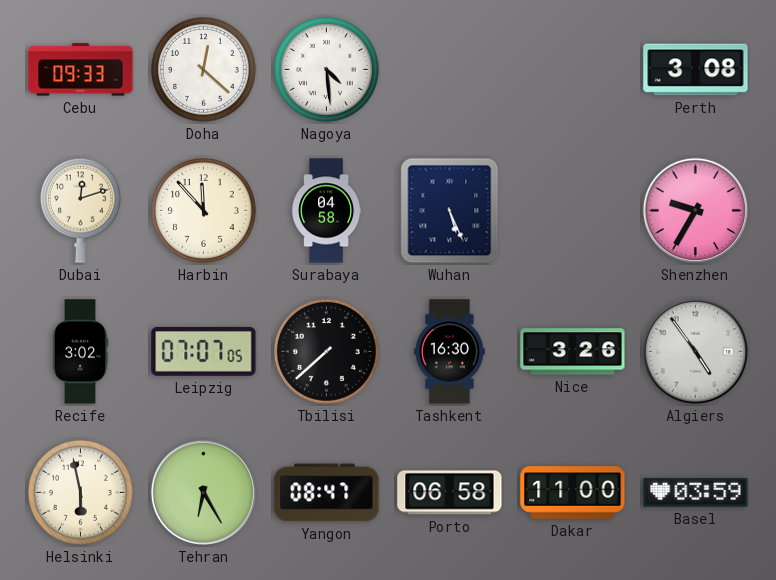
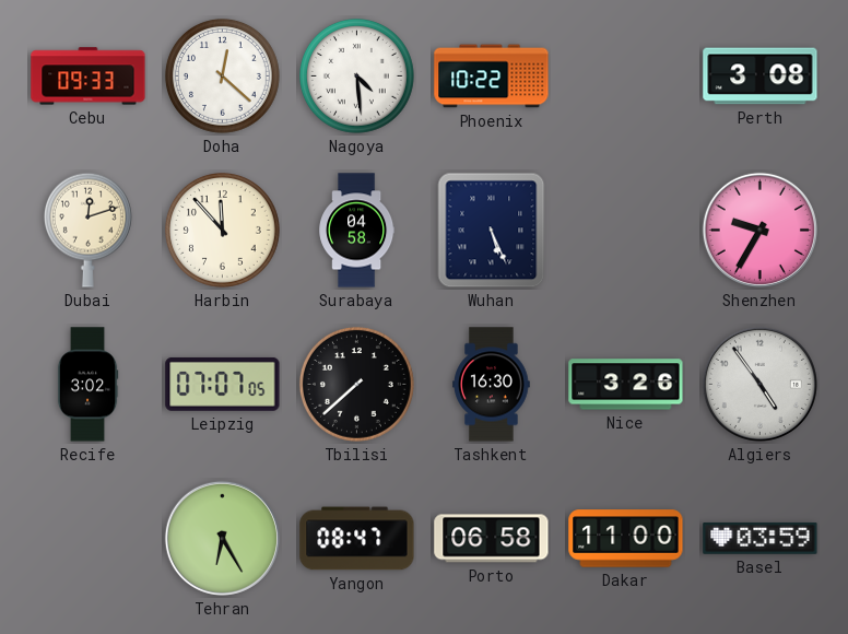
Phoenix: none -> 10:22
Helsinki: 5:58 -> none
